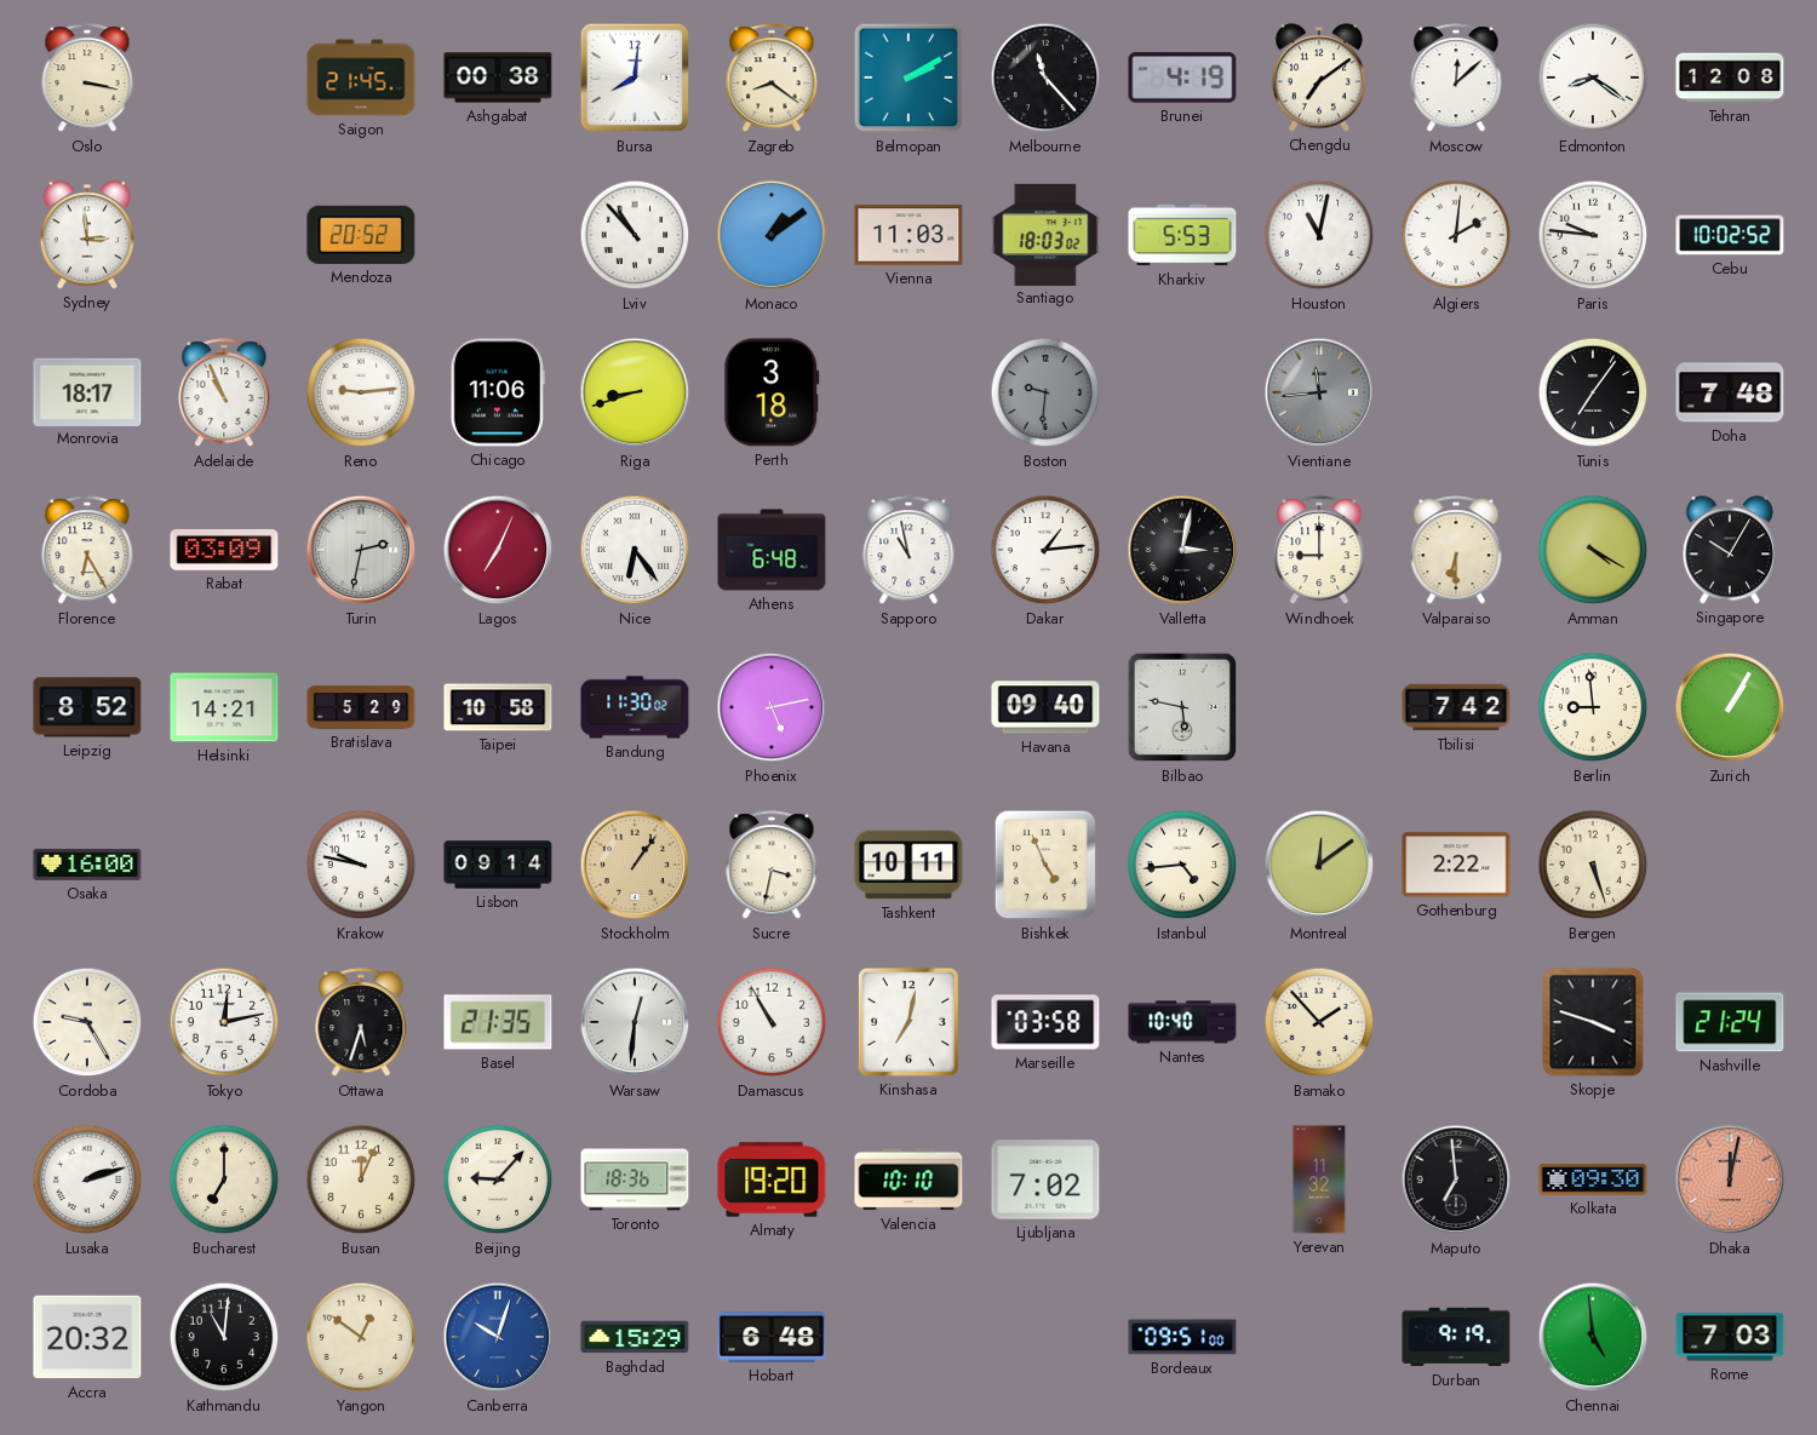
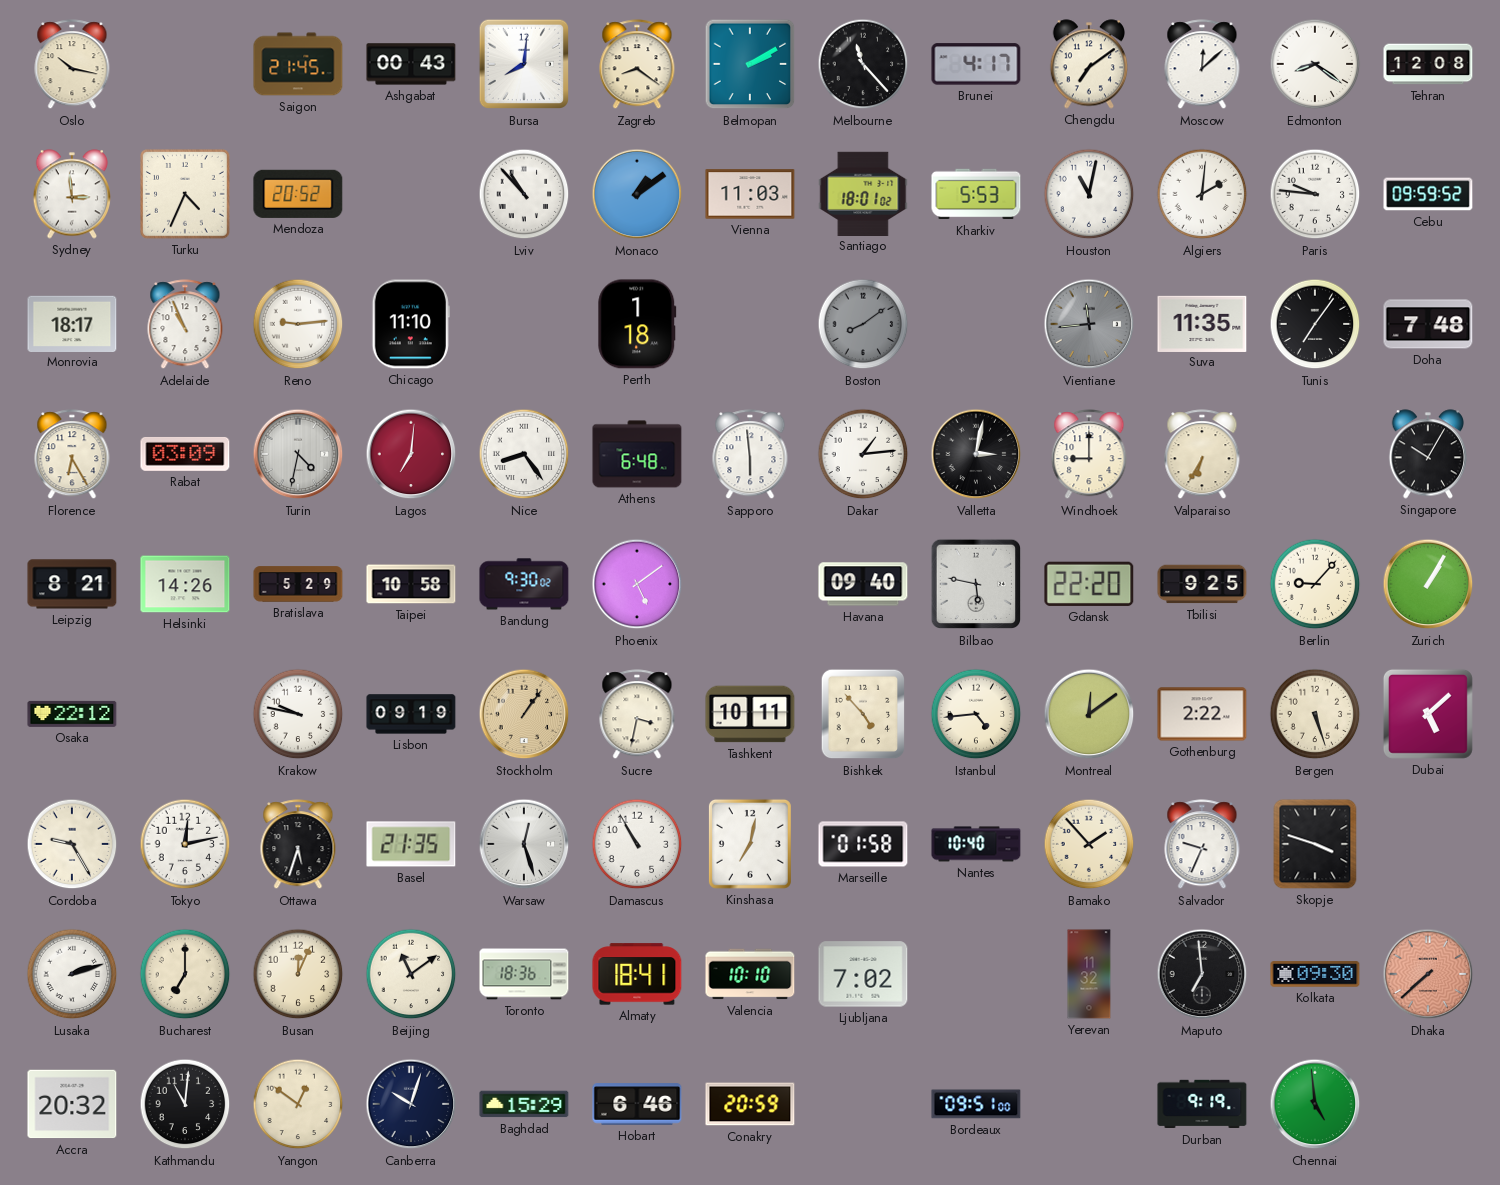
Oslo: 3:17 -> 10:17
Ashgabat: 00:38 -> 00:43
Brunei: 4:19 -> 4:17
Turku: none -> 4:34
Santiago: 18:03 -> 18:01
Cebu: 10:02 -> 09:59
Chicago: 11:06 -> 11:10
Riga: 8:42 -> none
Perth: 3:18 -> 1:18
Boston: 9:31 -> 8:09
Suva: none -> 11:35
Turin: 2:32 -> 4:32
Lagos: 7:04 -> 7:01
Nice: 6:24 -> 8:24
Sapporo: 10:58 -> 5:59
Valparaiso: 6:30 -> 6:35
Amman: 4:20 -> none
Leipzig: 8:52 -> 8:21
Helsinki: 14:21 -> 14:26
Bandung: 11:30 -> 9:30
Phoenix: 5:13 -> 5:09
Gdansk: none -> 22:20
Tbilisi: 7:42 -> 9:25
Berlin: 8:59 -> 9:07
Osaka: 16:00 -> 22:12
Lisbon: 09:14 -> 09:19
Bishkek: 4:56 -> 4:53
Dubai: none -> 5:08
Warsaw: 12:31 -> 12:27
Marseille: 03:58 -> 01:58
Salvador: none -> 9:34
Nashville: 21:24 -> none
Beijing: 9:07 -> 11:09
Almaty: 19:20 -> 18:41
Dhaka: 12:02 -> 7:38
Canberra dial: blue -> navy
Hobart: 6:48 -> 6:46
Conakry: none -> 20:59
Rome: 7:03 -> none
